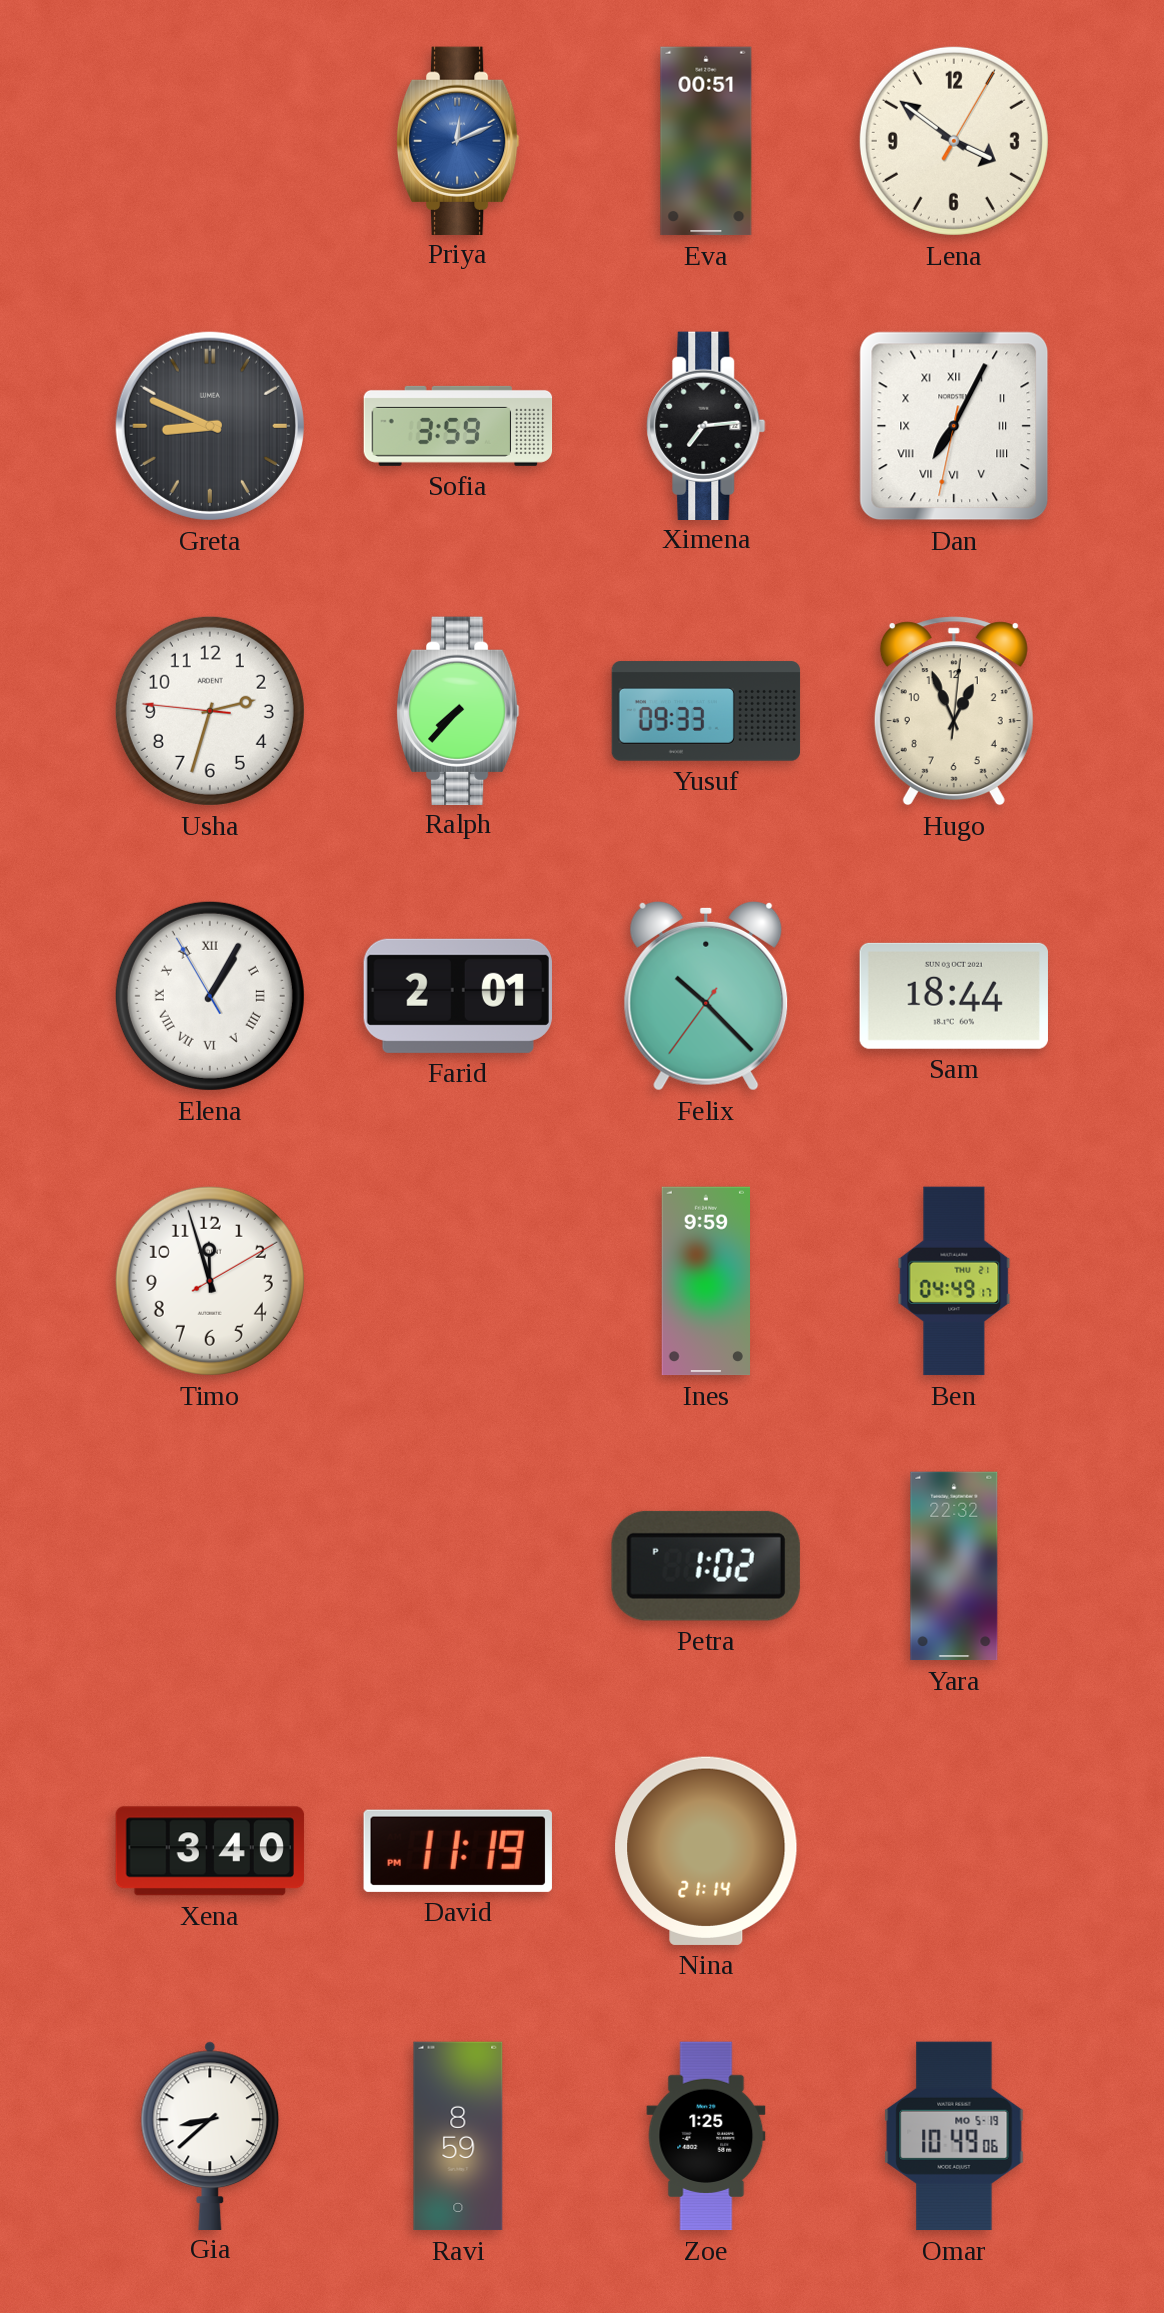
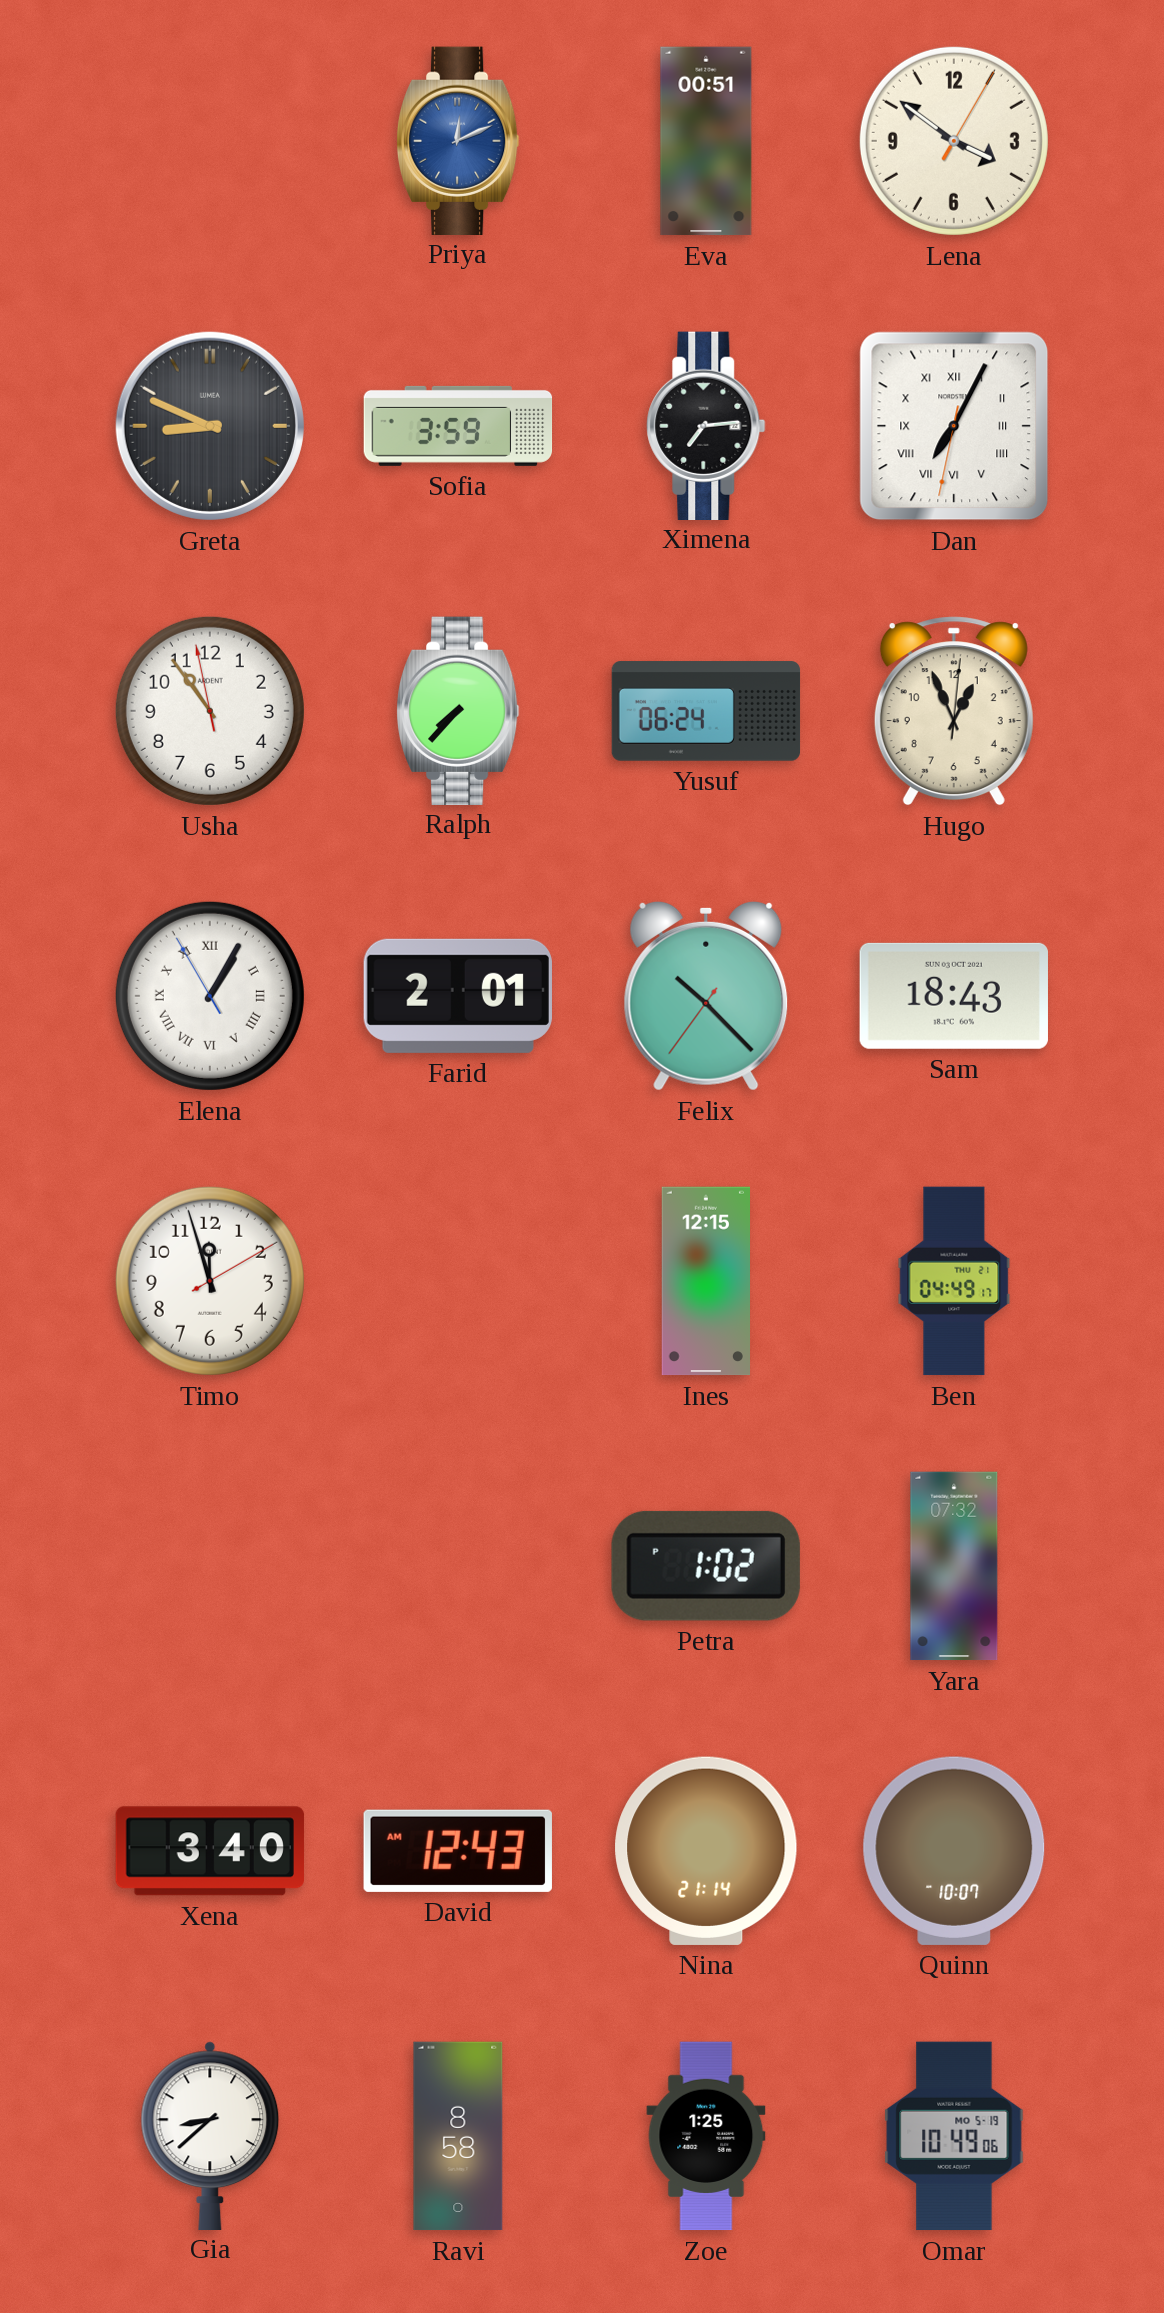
Usha: 2:32 -> 10:53
Yusuf: 09:33 -> 06:24
Sam: 18:44 -> 18:43
Ines: 9:59 -> 12:15
Yara: 22:32 -> 07:32
David: 11:19 -> 12:43
Quinn: none -> 10:07
Ravi: 8:59 -> 8:58
